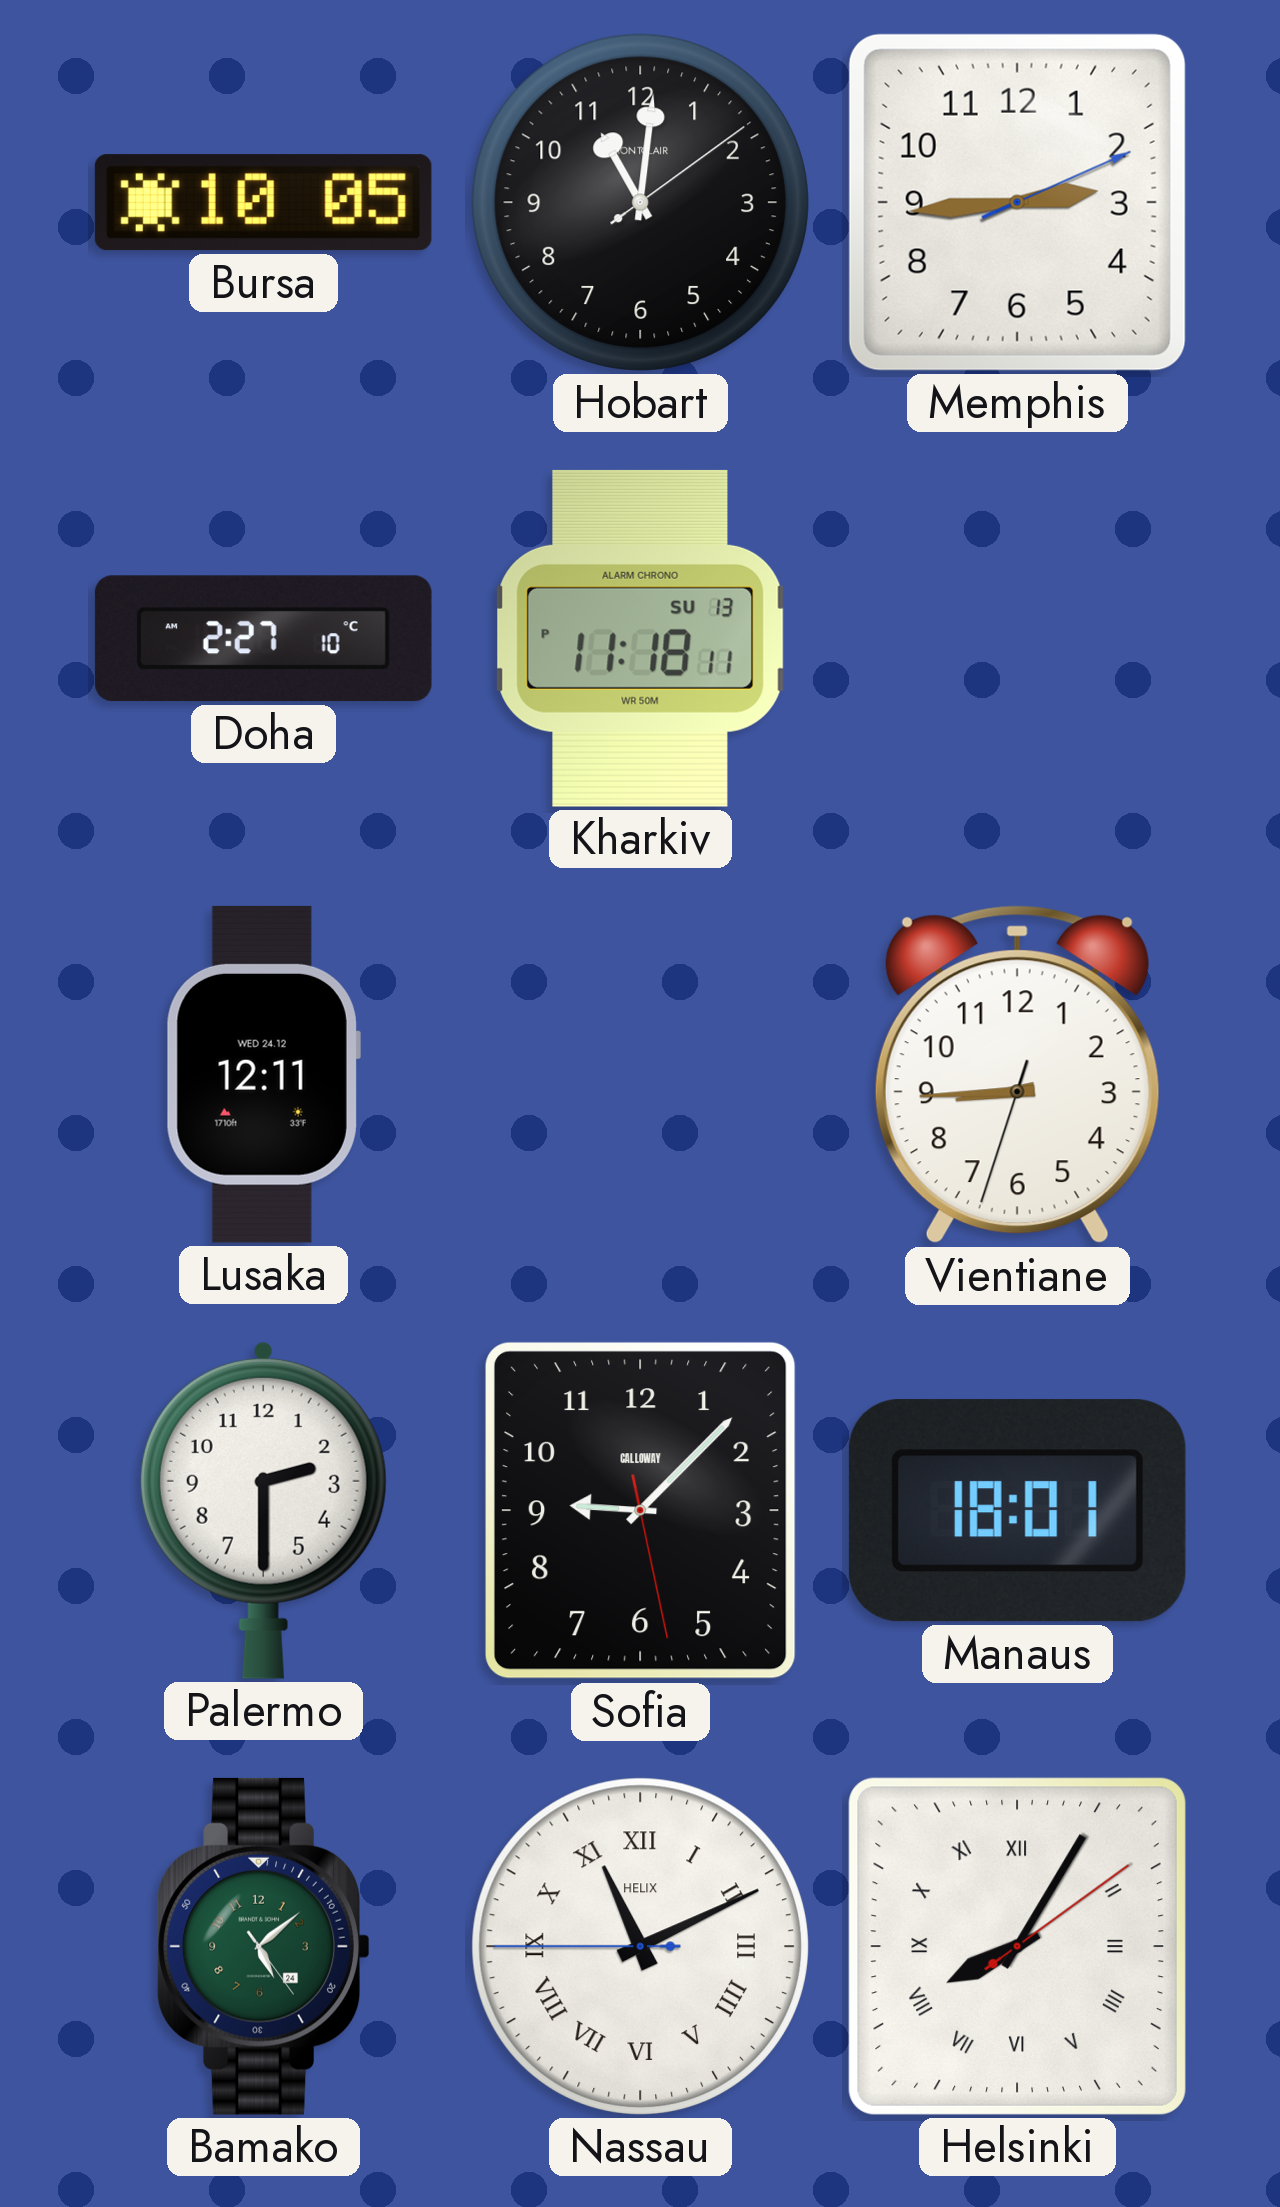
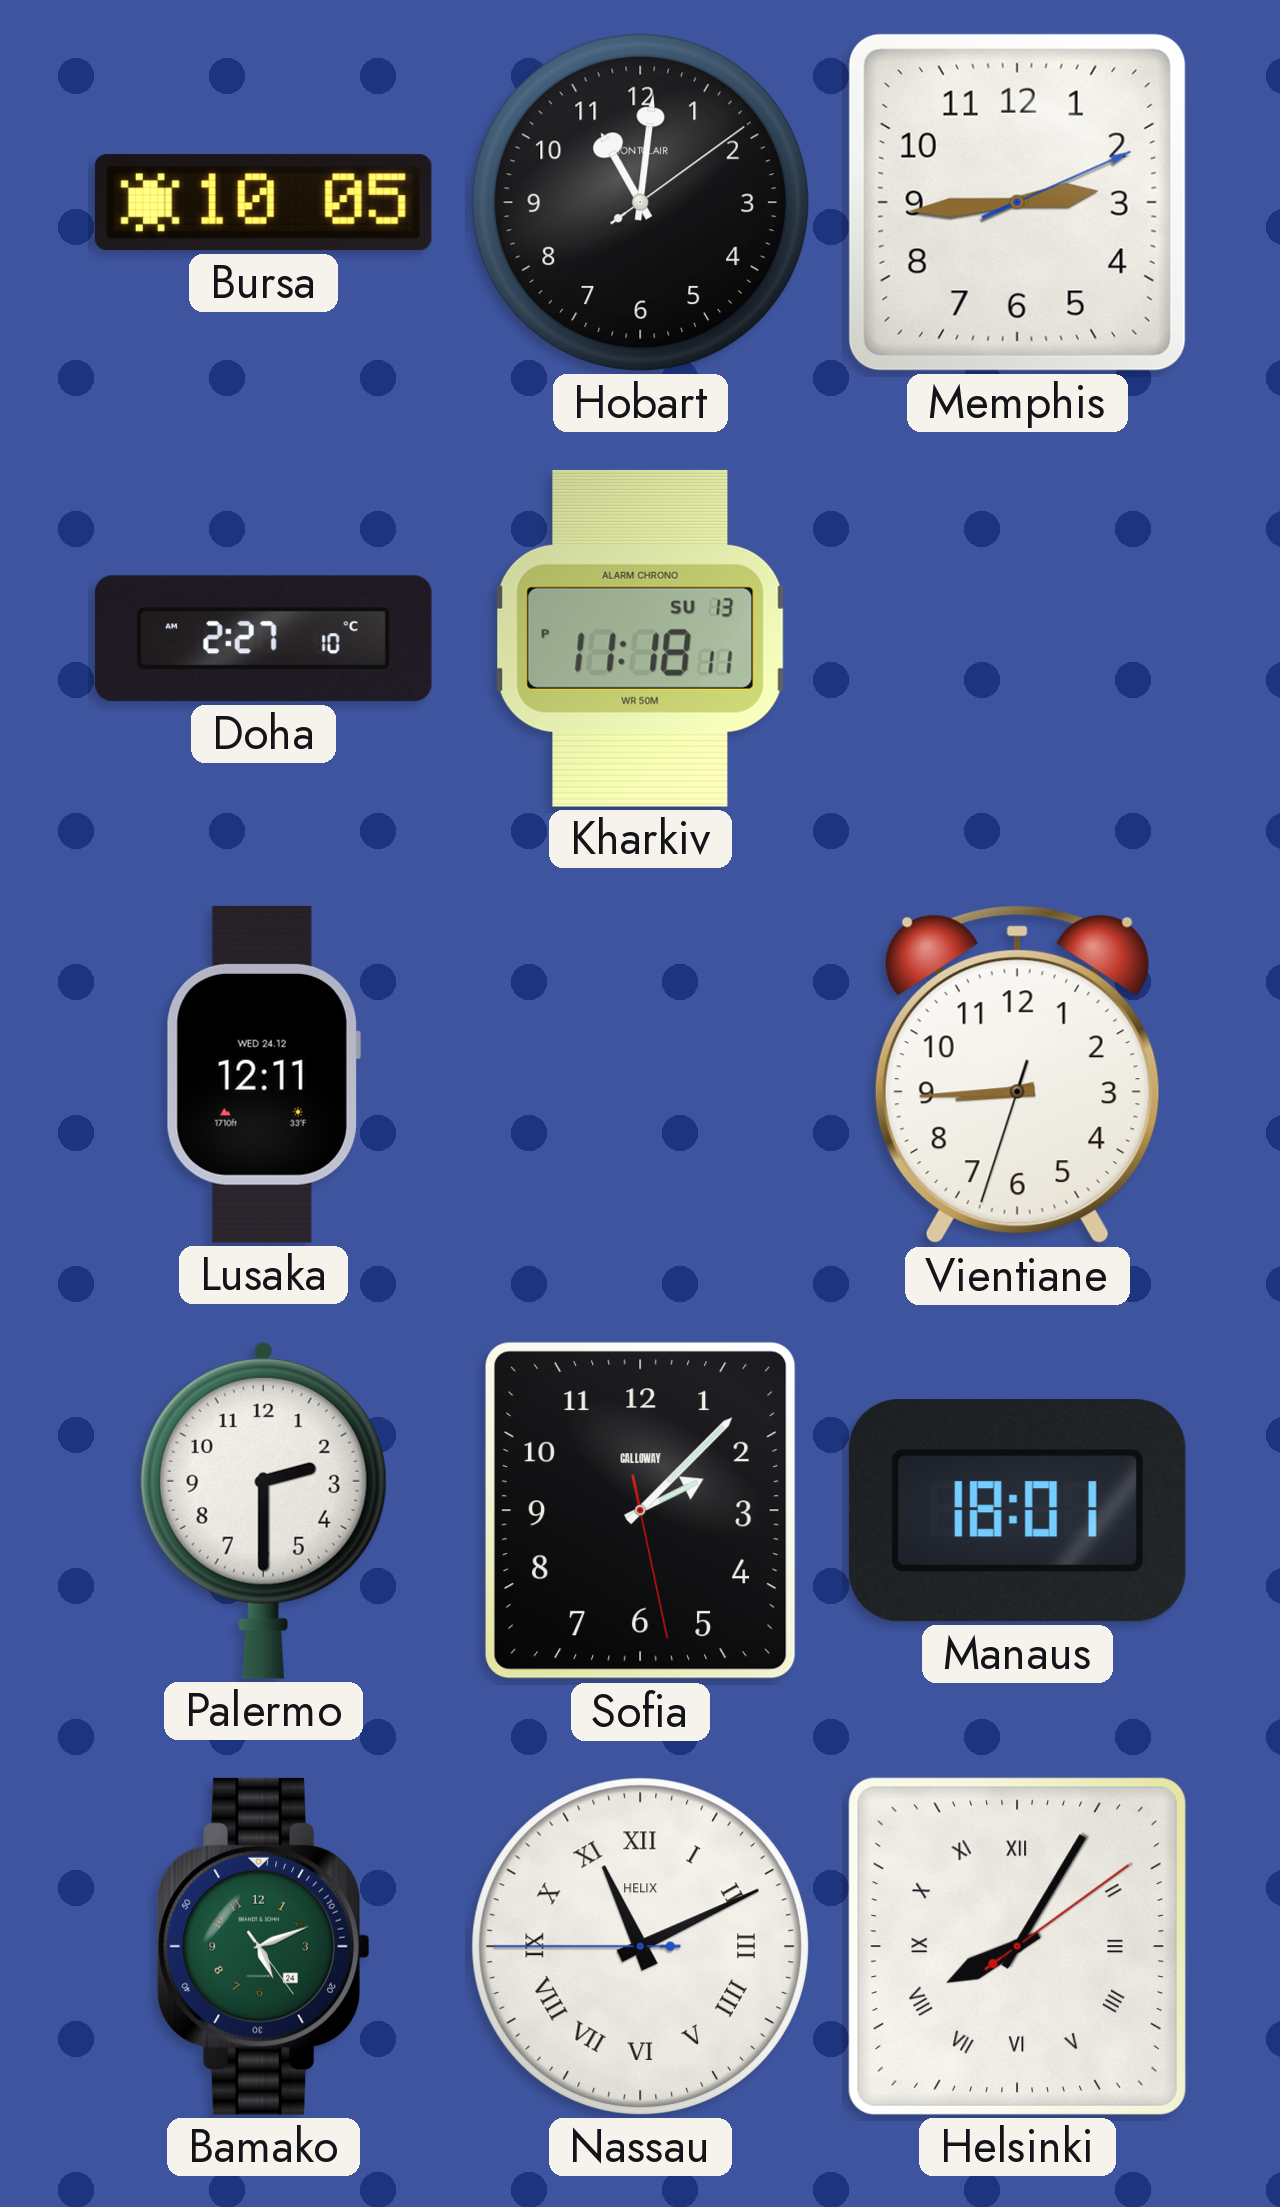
Sofia: 9:07 -> 2:07
Bamako: 5:08 -> 5:11
